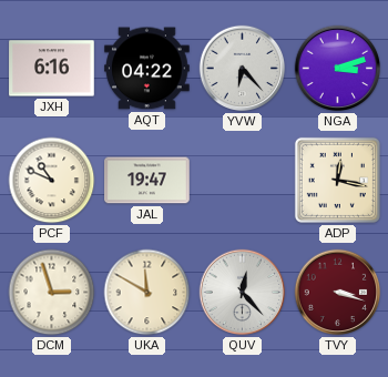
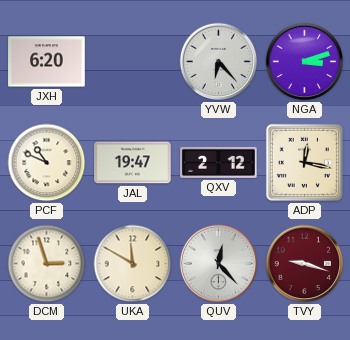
JXH: 6:16 -> 6:20
AQT: 04:22 -> none
QXV: none -> 2:12
TVY: 3:18 -> 9:18
